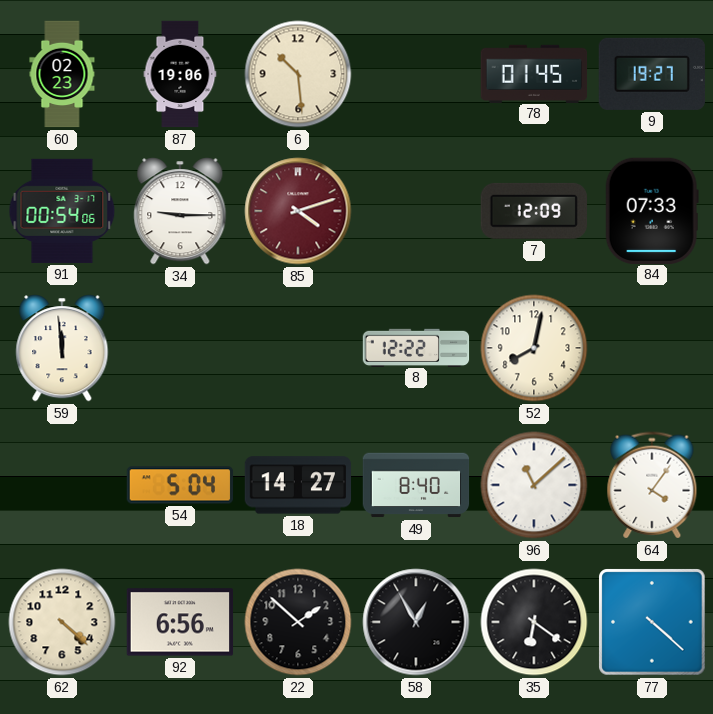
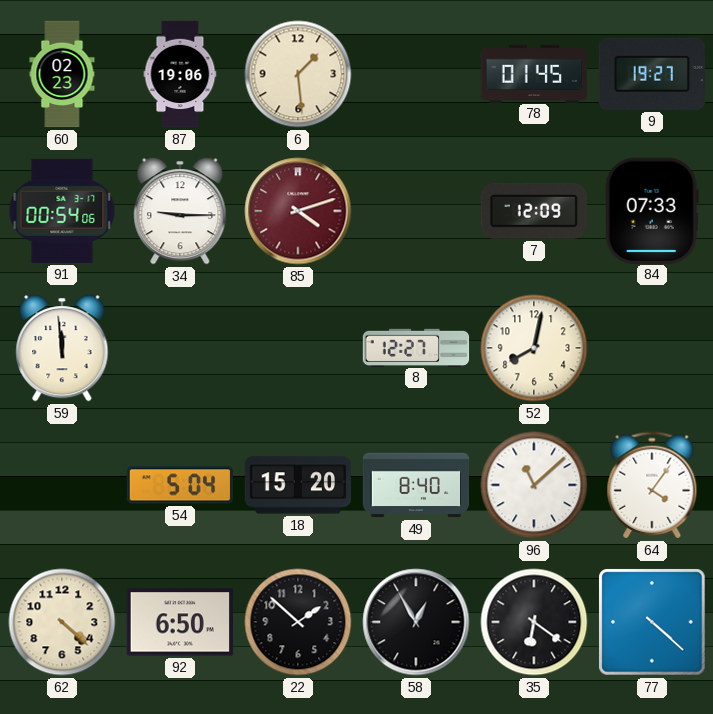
6: 10:29 -> 1:29
8: 12:22 -> 12:27
18: 14:27 -> 15:20
92: 6:56 -> 6:50
